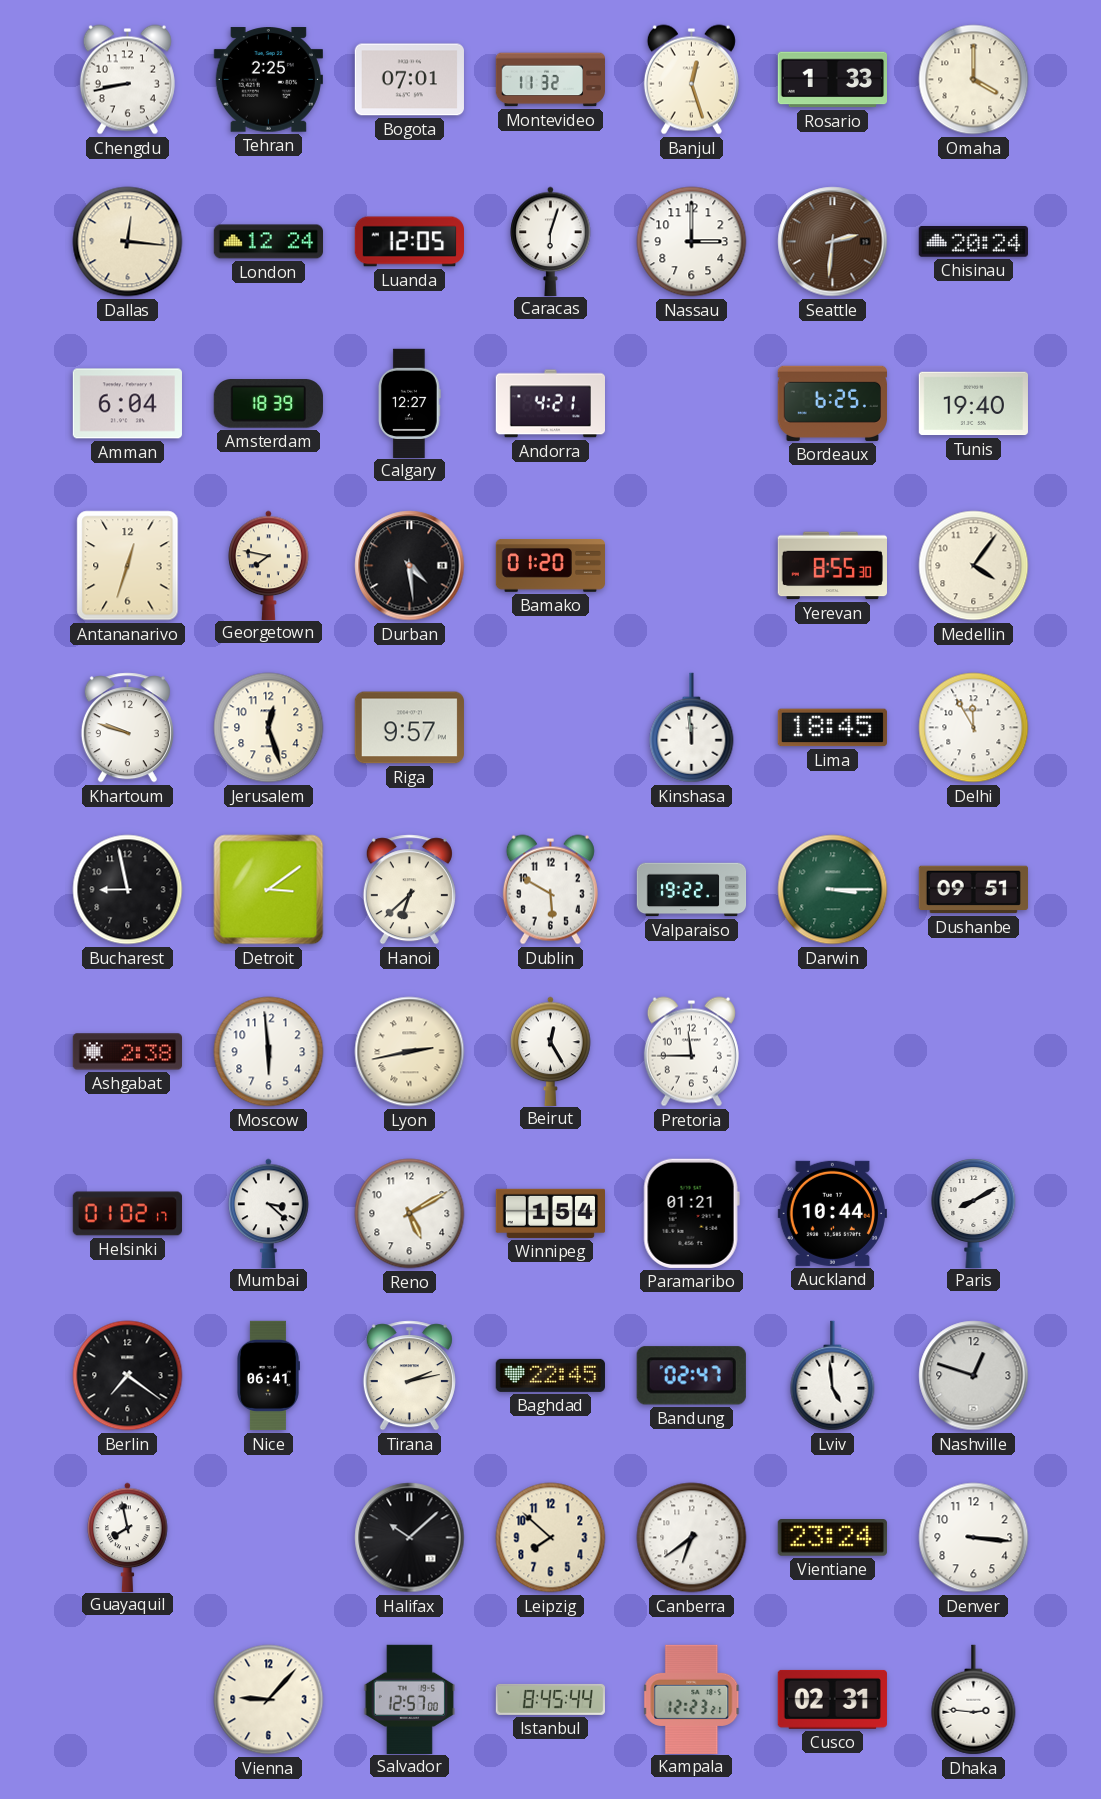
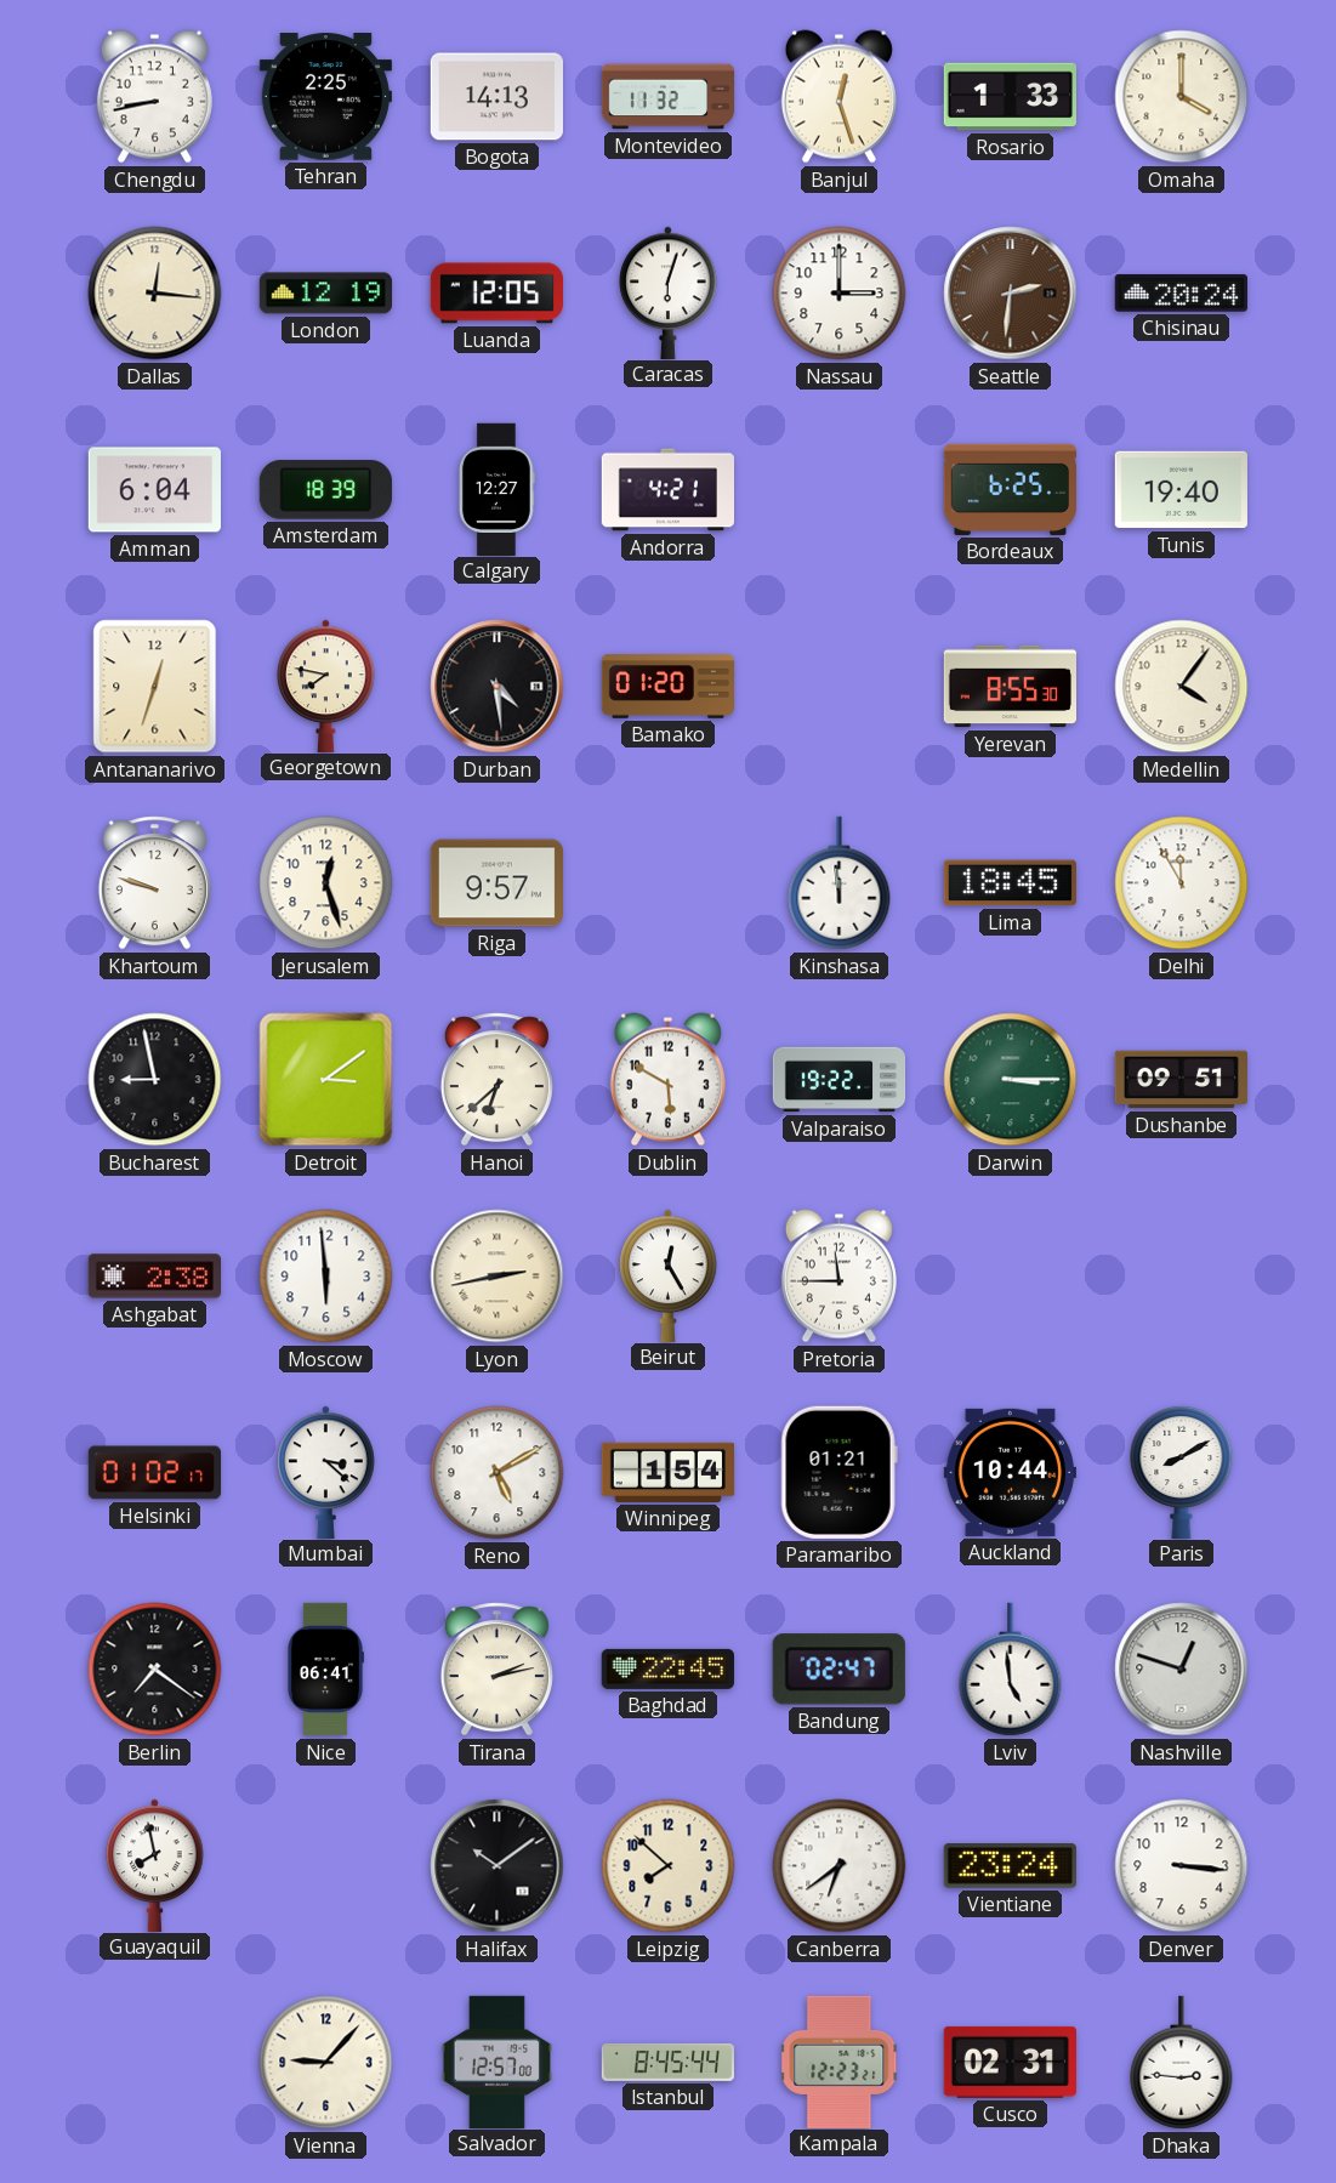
Bogota: 07:01 -> 14:13
London: 12:24 -> 12:19
Halifax: 10:08 -> 10:09
